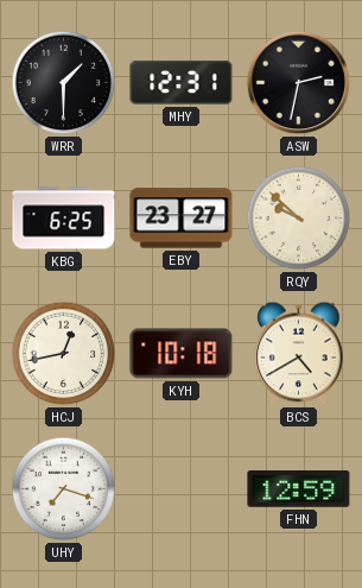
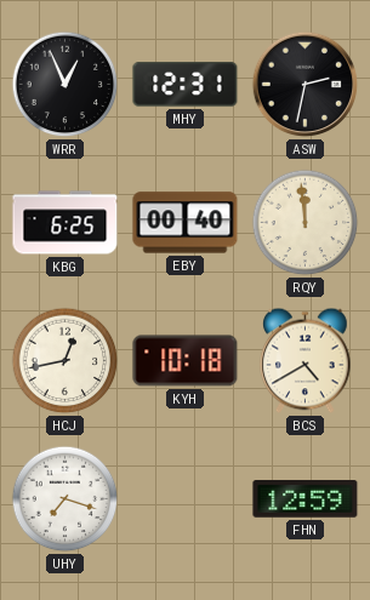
WRR: 1:30 -> 12:56
EBY: 23:27 -> 00:40
RQY: 9:52 -> 11:59
